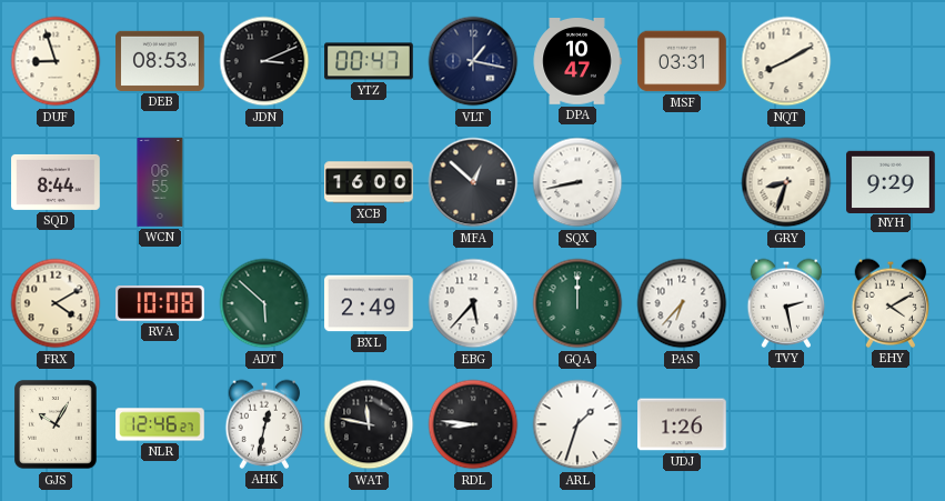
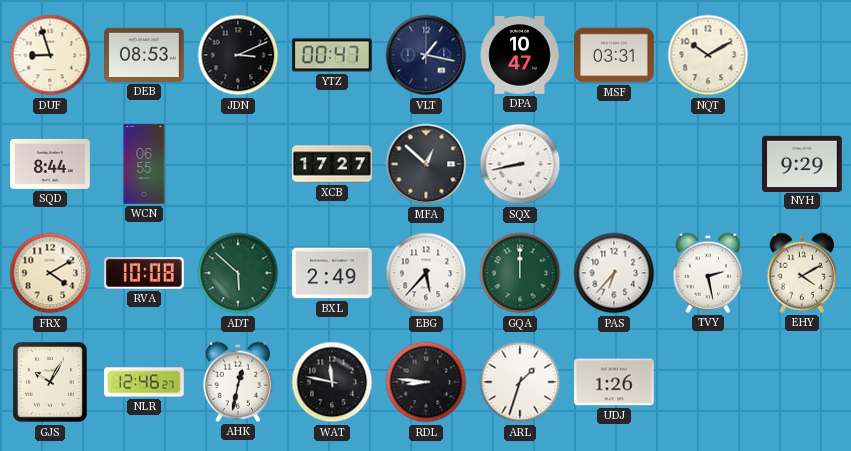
NQT: 8:10 -> 10:10
XCB: 16:00 -> 17:27
GRY: 8:33 -> none
